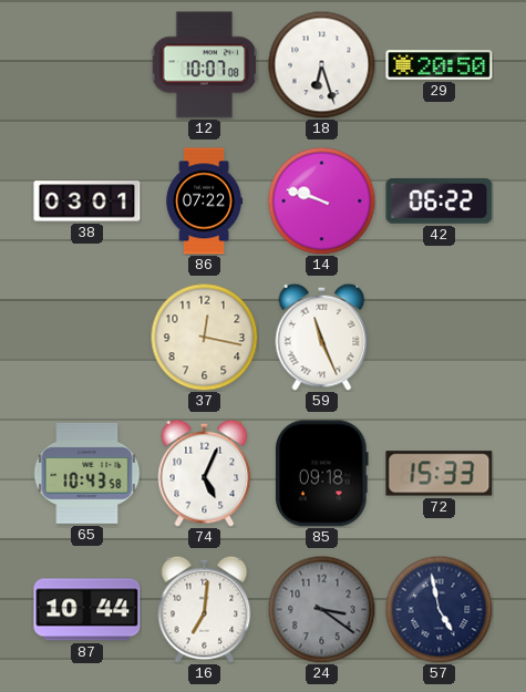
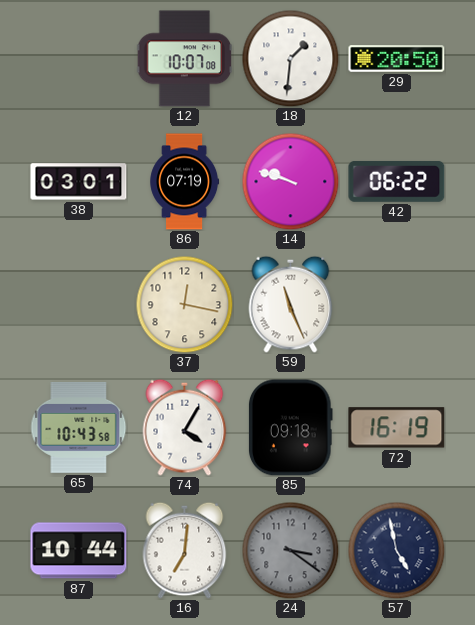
18: 6:27 -> 1:31
86: 07:22 -> 07:19
74: 5:04 -> 4:05
72: 15:33 -> 16:19
